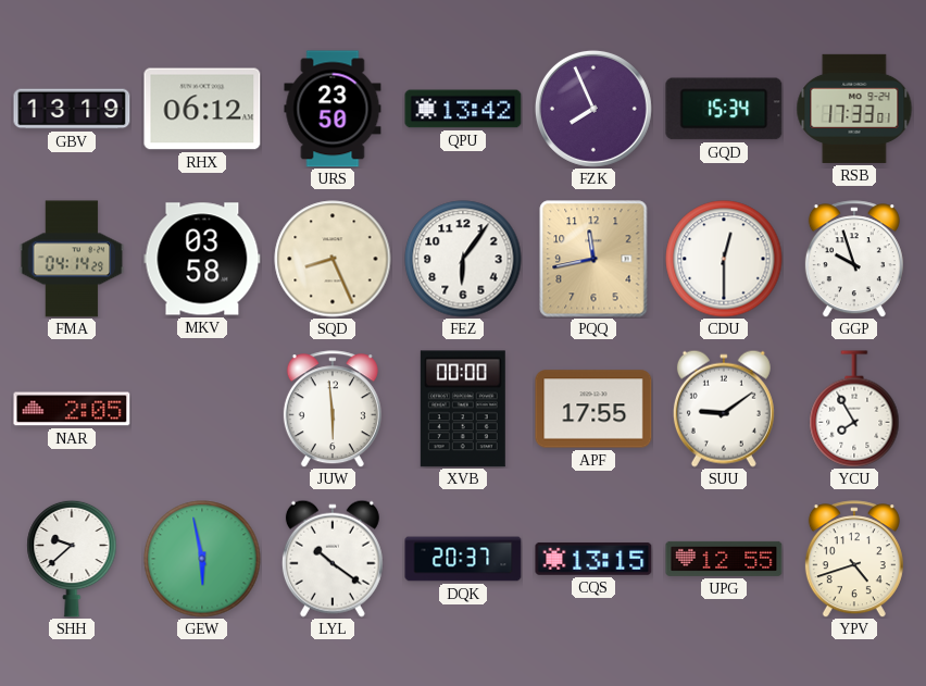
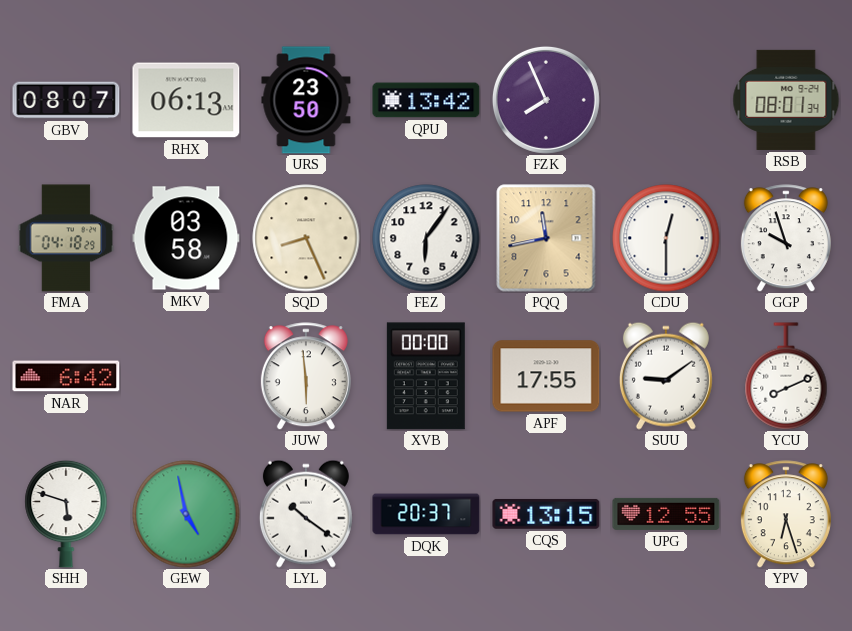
GBV: 13:19 -> 08:07
RHX: 06:12 -> 06:13
GQD: 15:34 -> none
RSB: 17:33 -> 08:01
FMA: 04:14 -> 04:18
NAR: 2:05 -> 6:42
YCU: 7:55 -> 8:11
SHH: 9:38 -> 5:48
GEW: 5:58 -> 4:58
YPV: 4:42 -> 6:27
